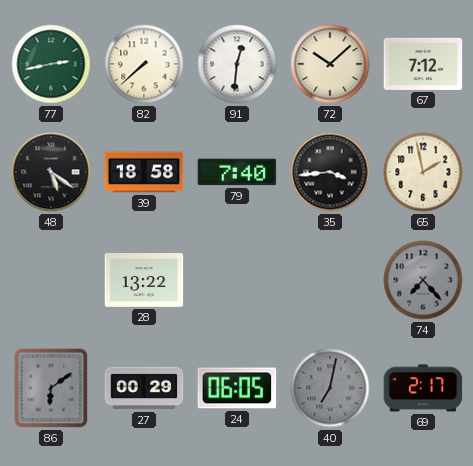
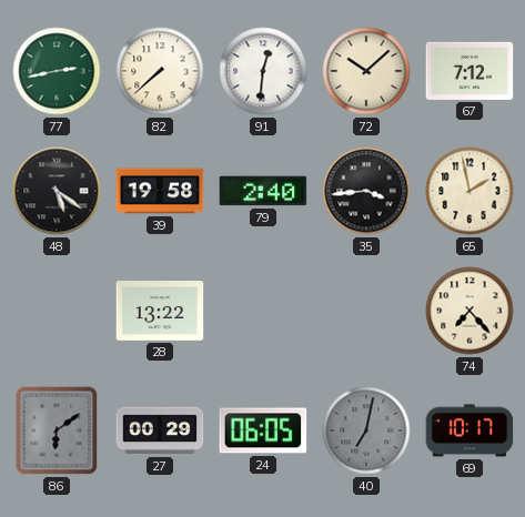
39: 18:58 -> 19:58
79: 7:40 -> 2:40
74 dial: grey -> cream
69: 2:17 -> 10:17
